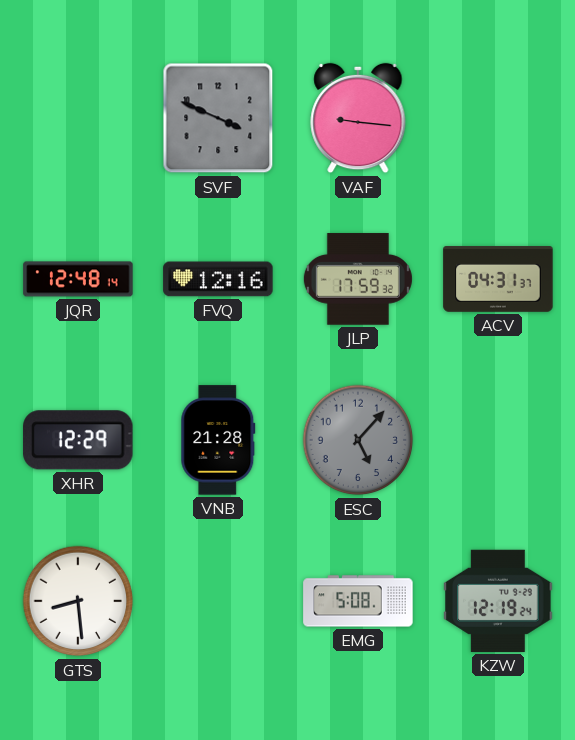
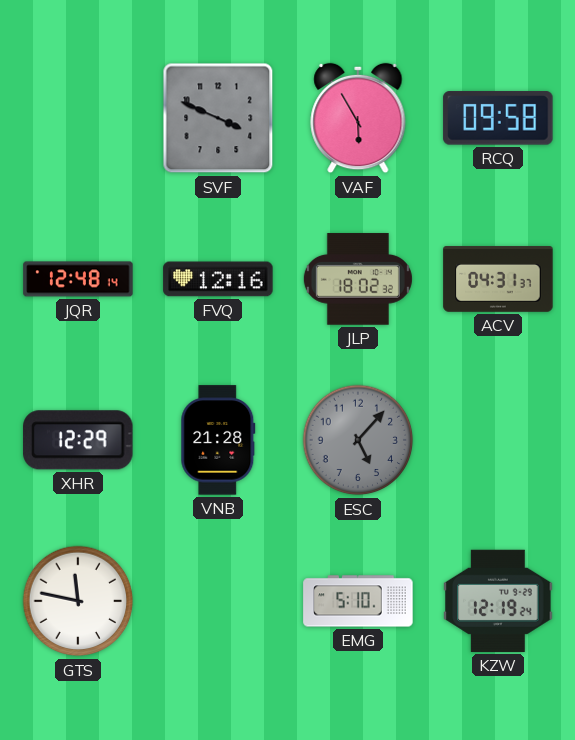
VAF: 9:16 -> 5:55
RCQ: none -> 09:58
JLP: 17:59 -> 18:02
GTS: 8:29 -> 11:47
EMG: 5:08 -> 5:10
